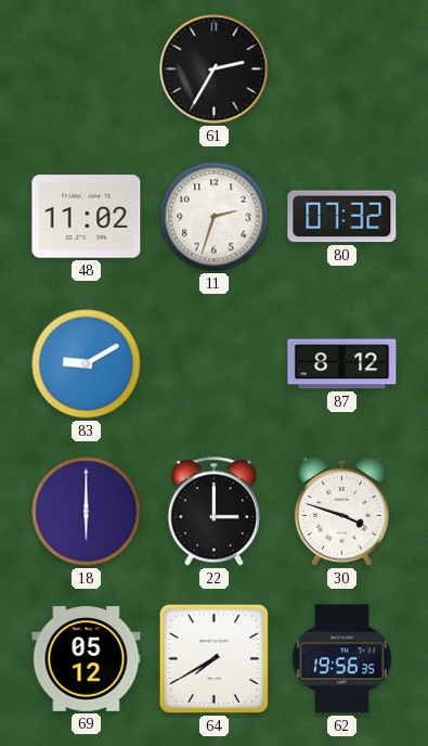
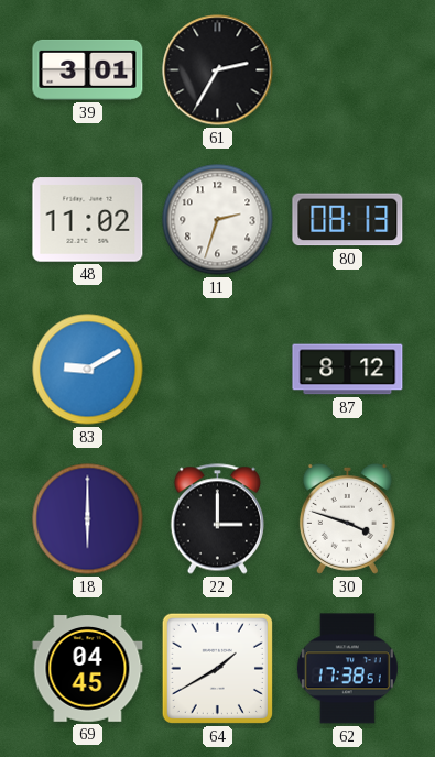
39: none -> 3:01
80: 07:32 -> 08:13
69: 05:12 -> 04:45
64: 7:40 -> 1:40
62: 19:56 -> 17:38
